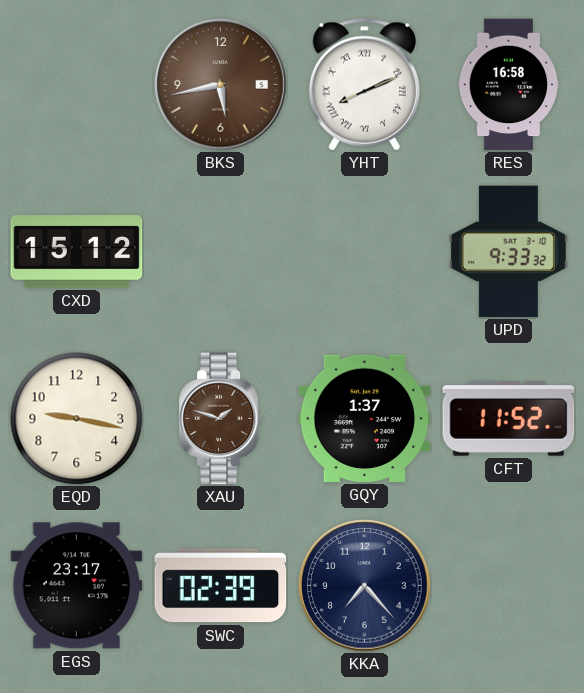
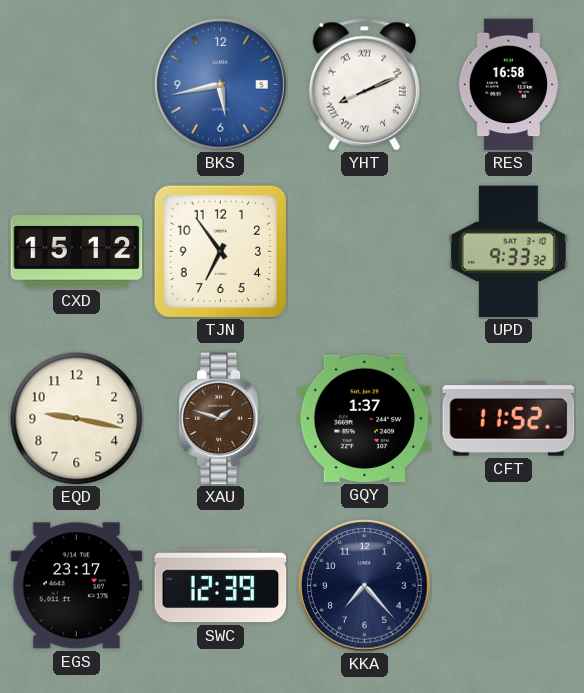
BKS dial: brown -> blue
TJN: none -> 6:54
SWC: 02:39 -> 12:39
